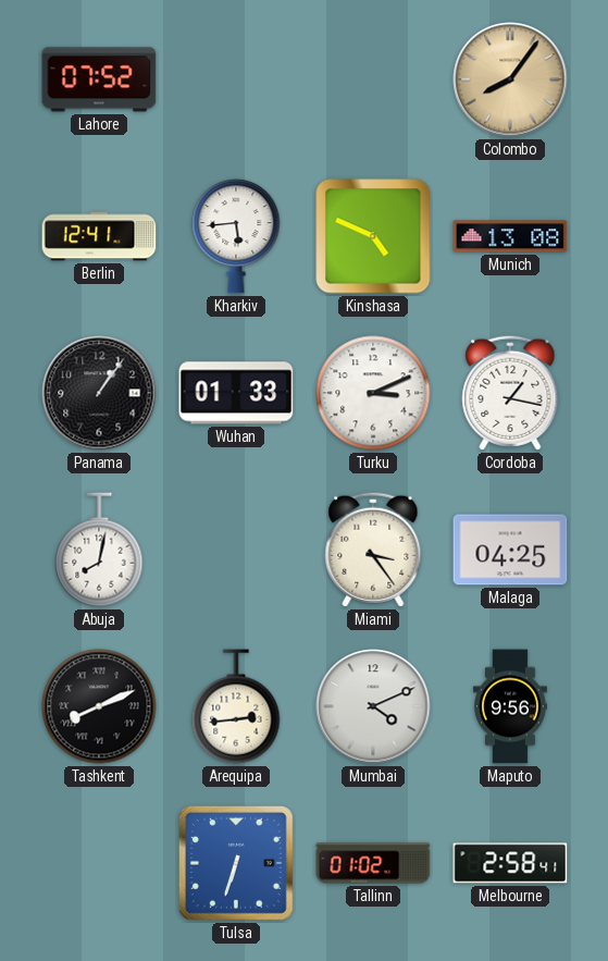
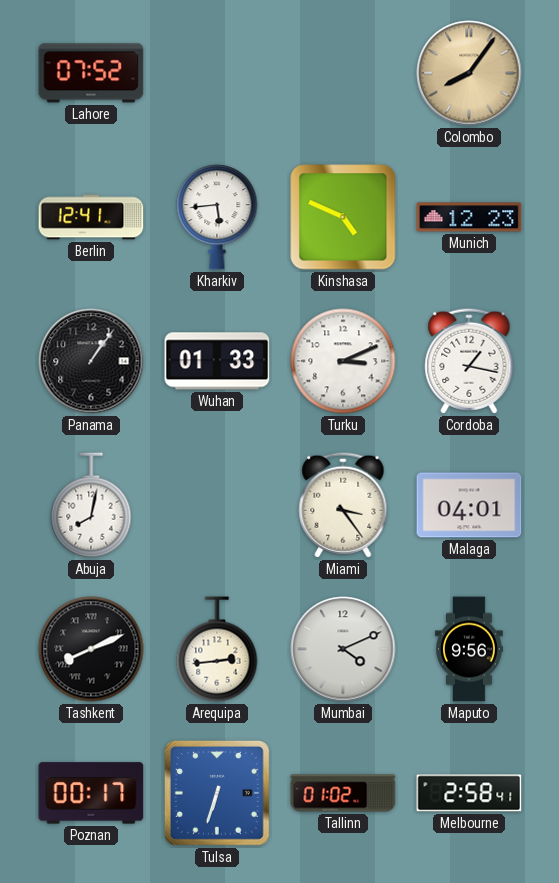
Munich: 13:08 -> 12:23
Malaga: 04:25 -> 04:01
Poznan: none -> 00:17
